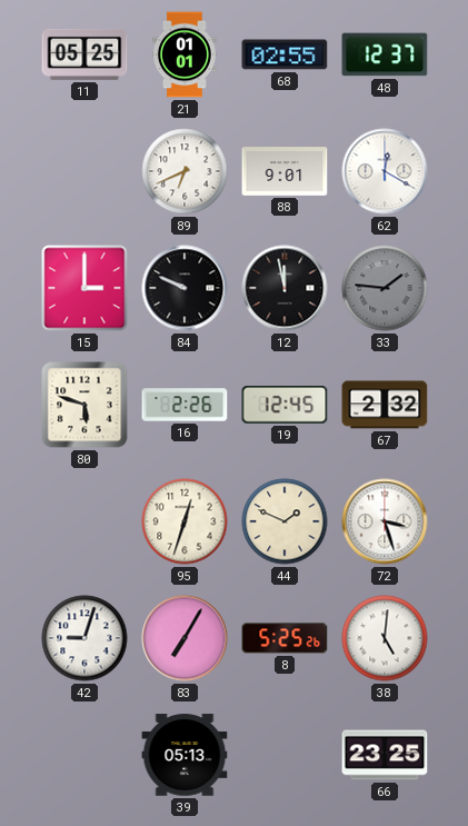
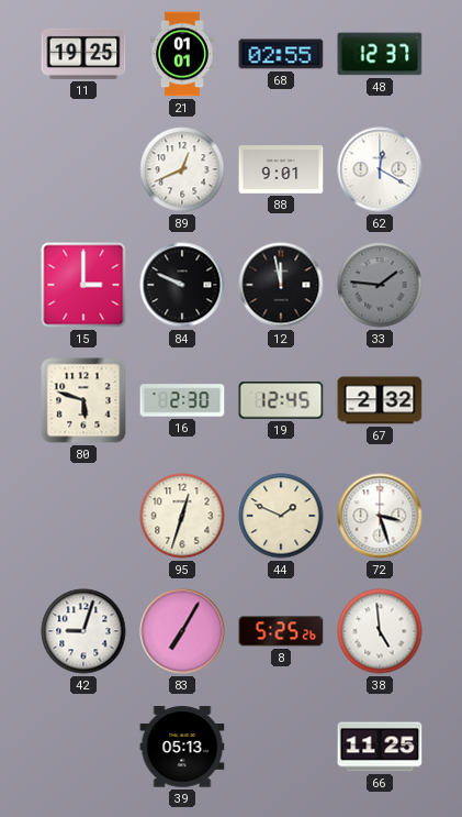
11: 05:25 -> 19:25
89: 6:41 -> 12:41
16: 2:26 -> 2:30
38: 5:01 -> 4:59
66: 23:25 -> 11:25
